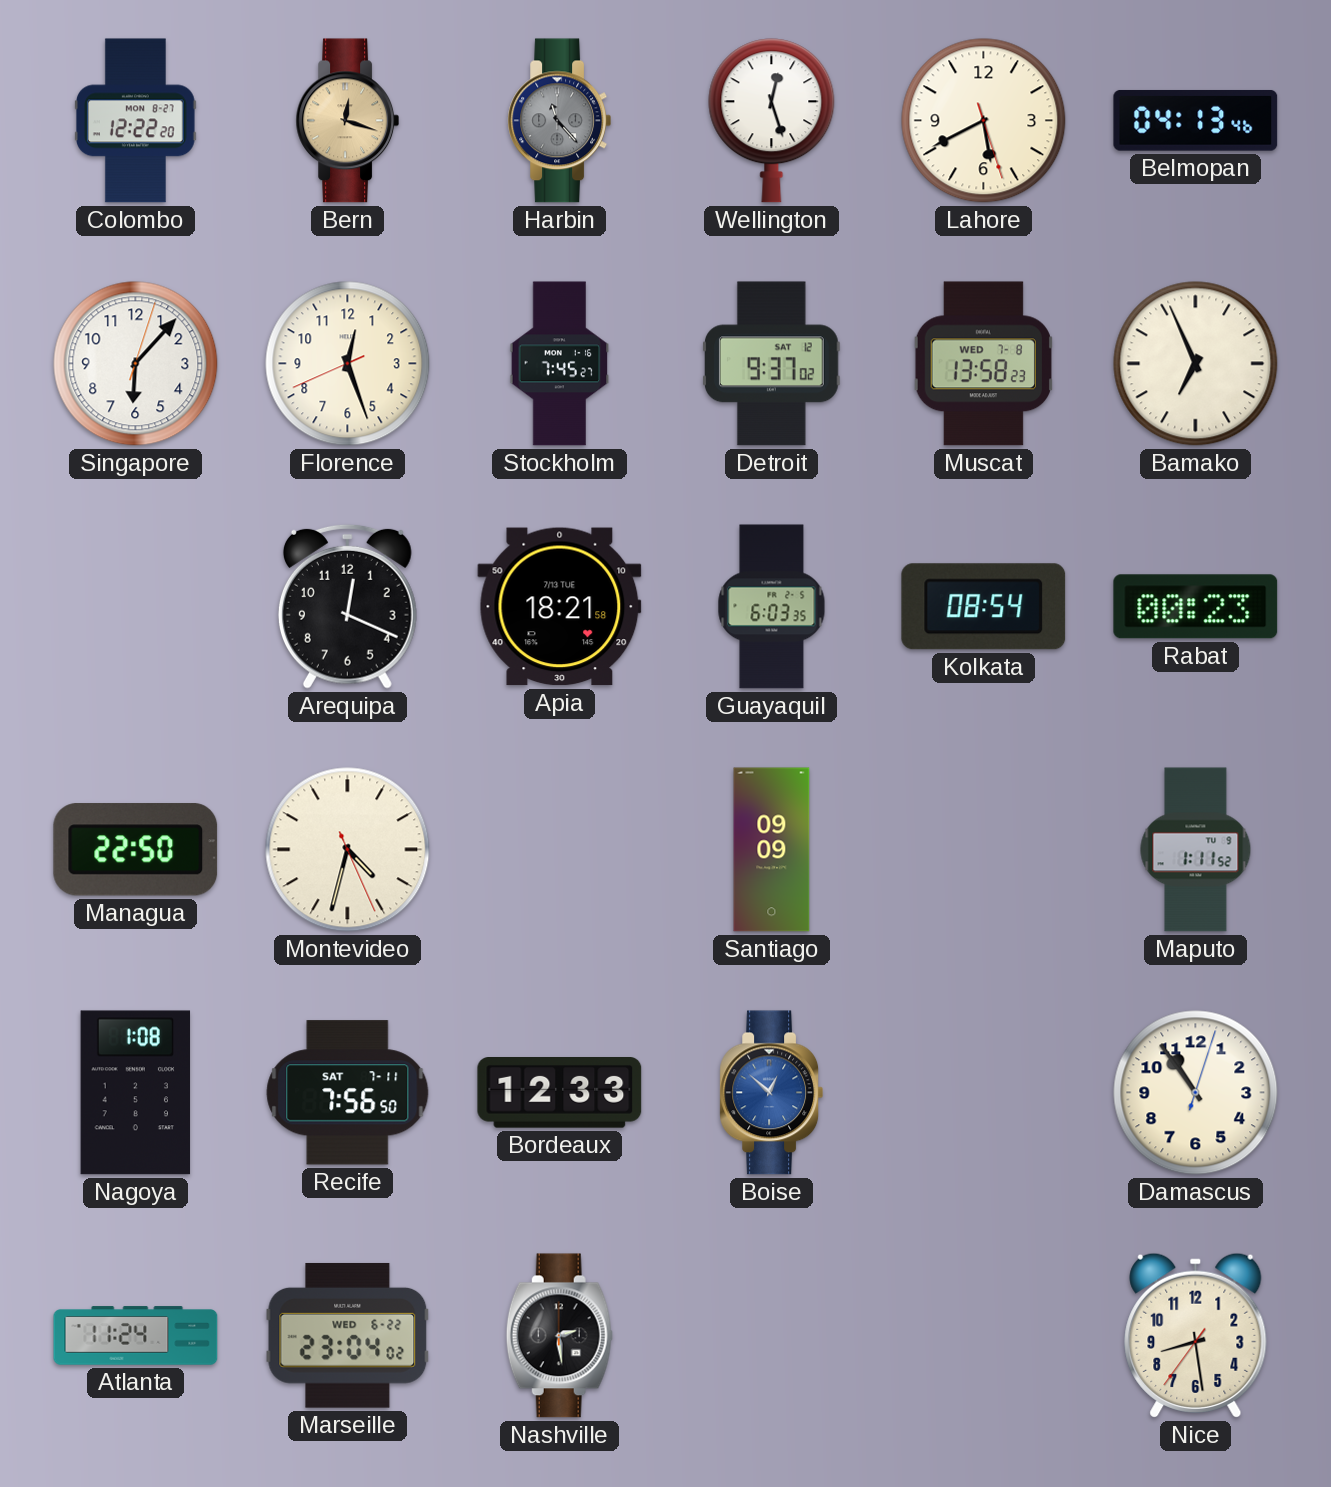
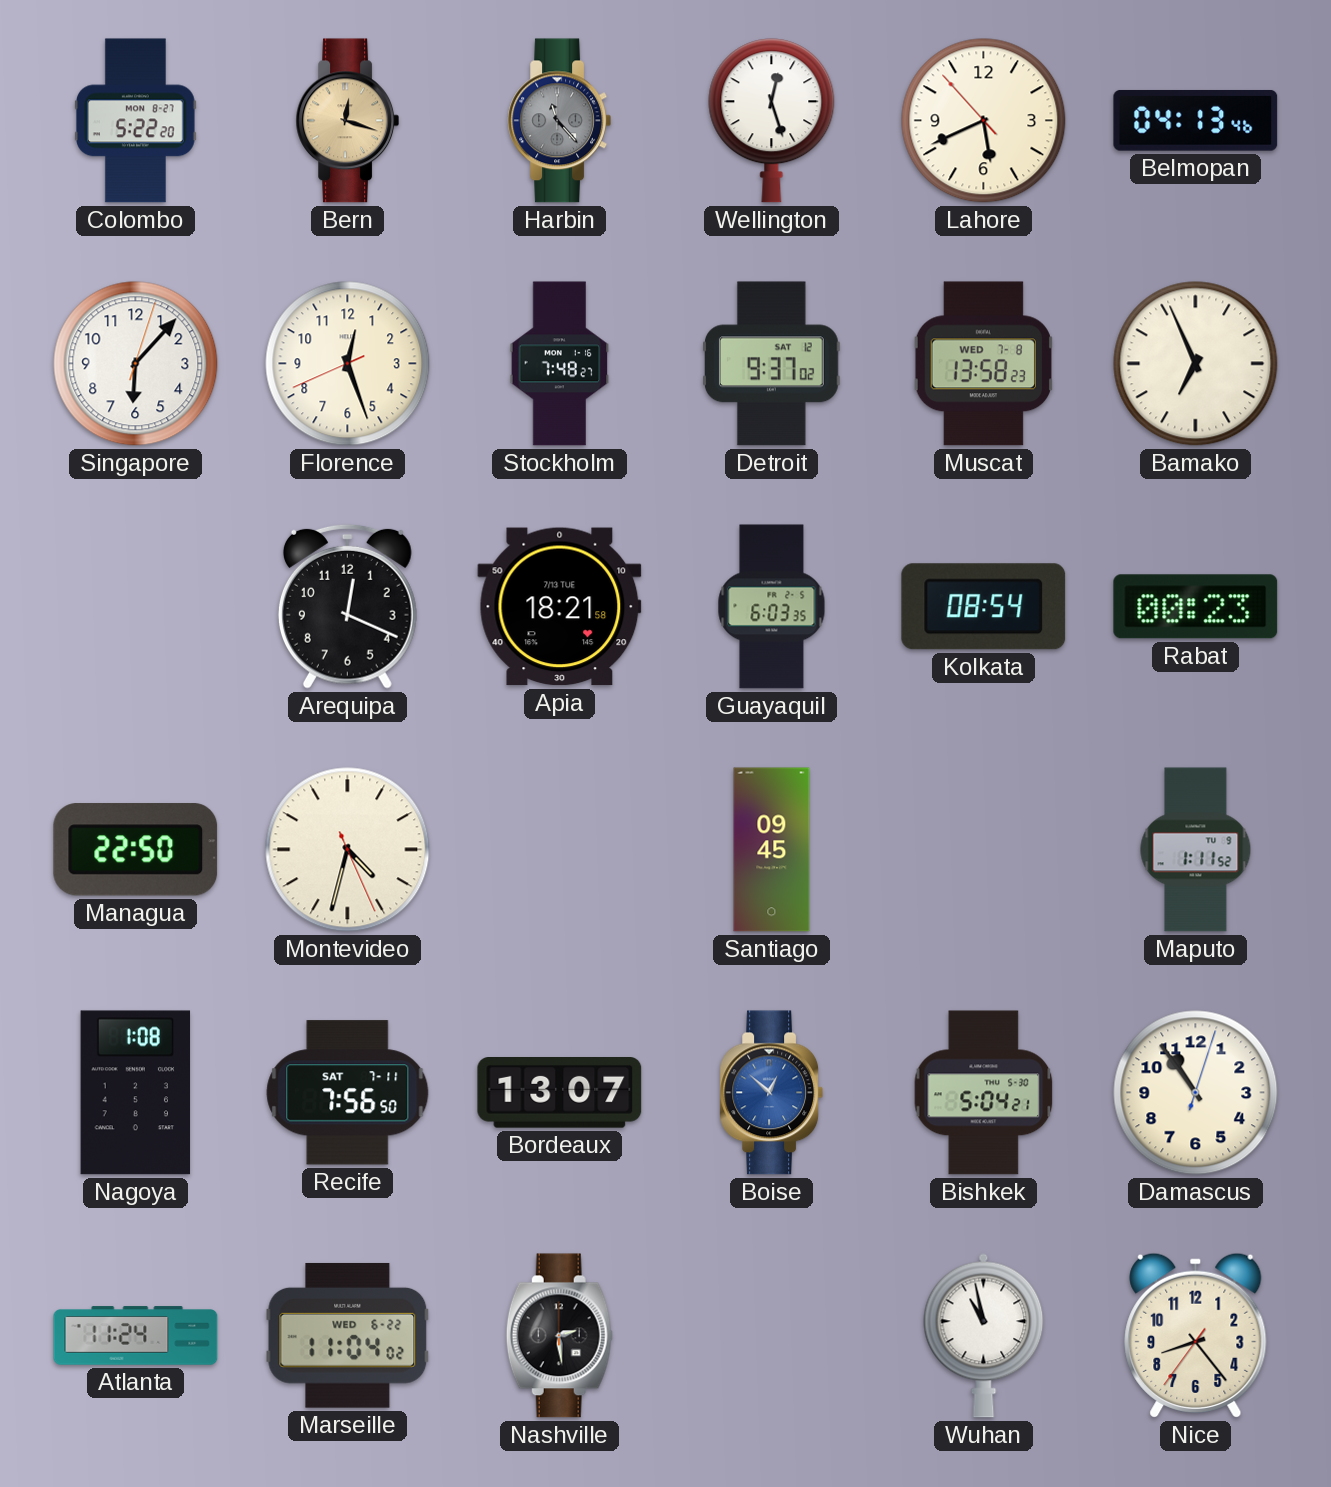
Colombo: 12:22 -> 5:22
Lahore: 5:40:27 -> 5:40:53
Stockholm: 7:45 -> 7:48
Santiago: 09:09 -> 09:45
Bordeaux: 12:33 -> 13:07
Bishkek: none -> 5:04
Marseille: 23:04 -> 11:04
Wuhan: none -> 10:58
Nice: 8:28 -> 8:23
